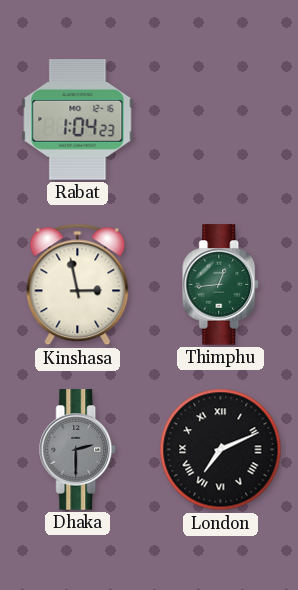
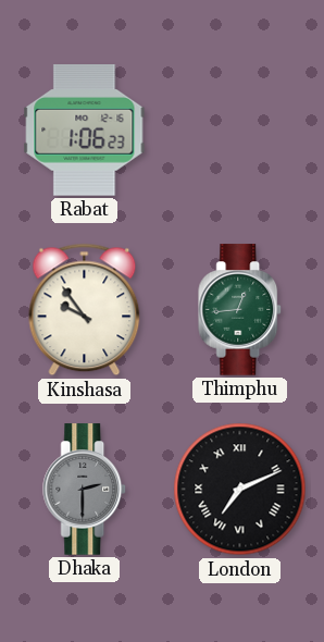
Rabat: 1:04 -> 1:06
Kinshasa: 2:58 -> 9:54
